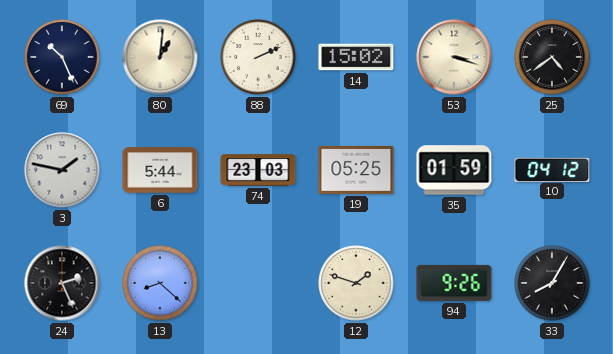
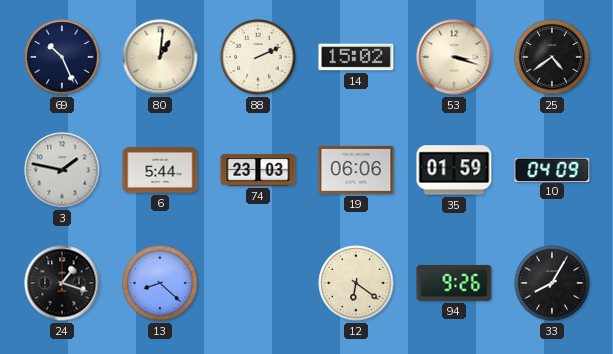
19: 05:25 -> 06:06
10: 04:12 -> 04:09
24: 2:26 -> 1:18
12: 1:48 -> 6:21
